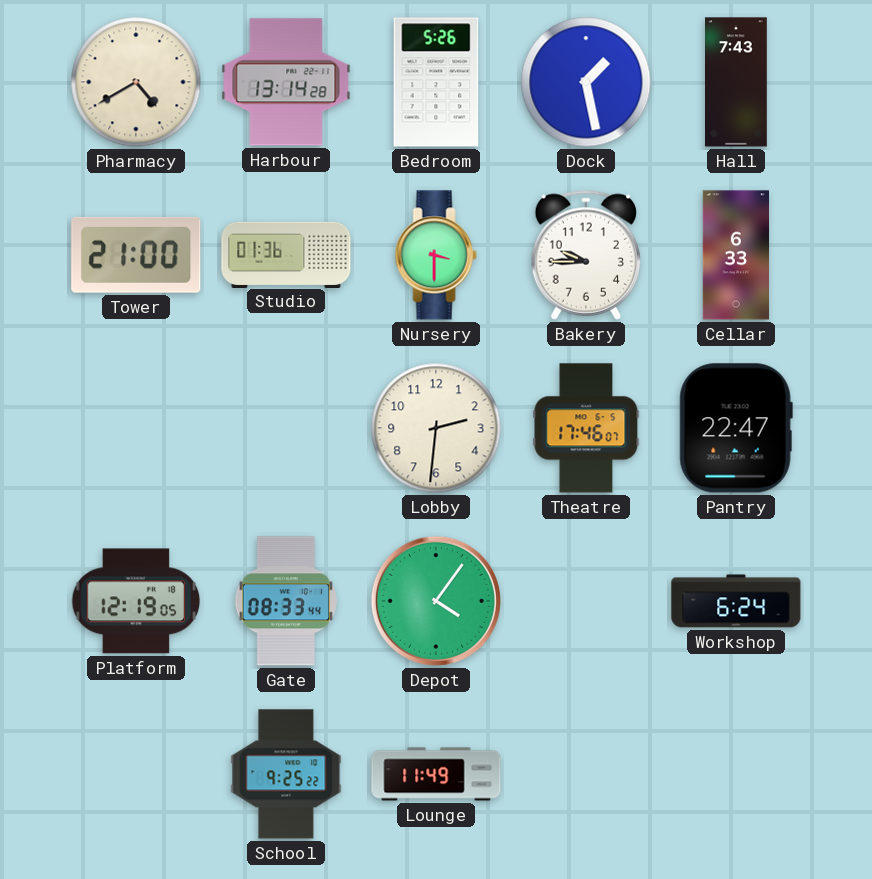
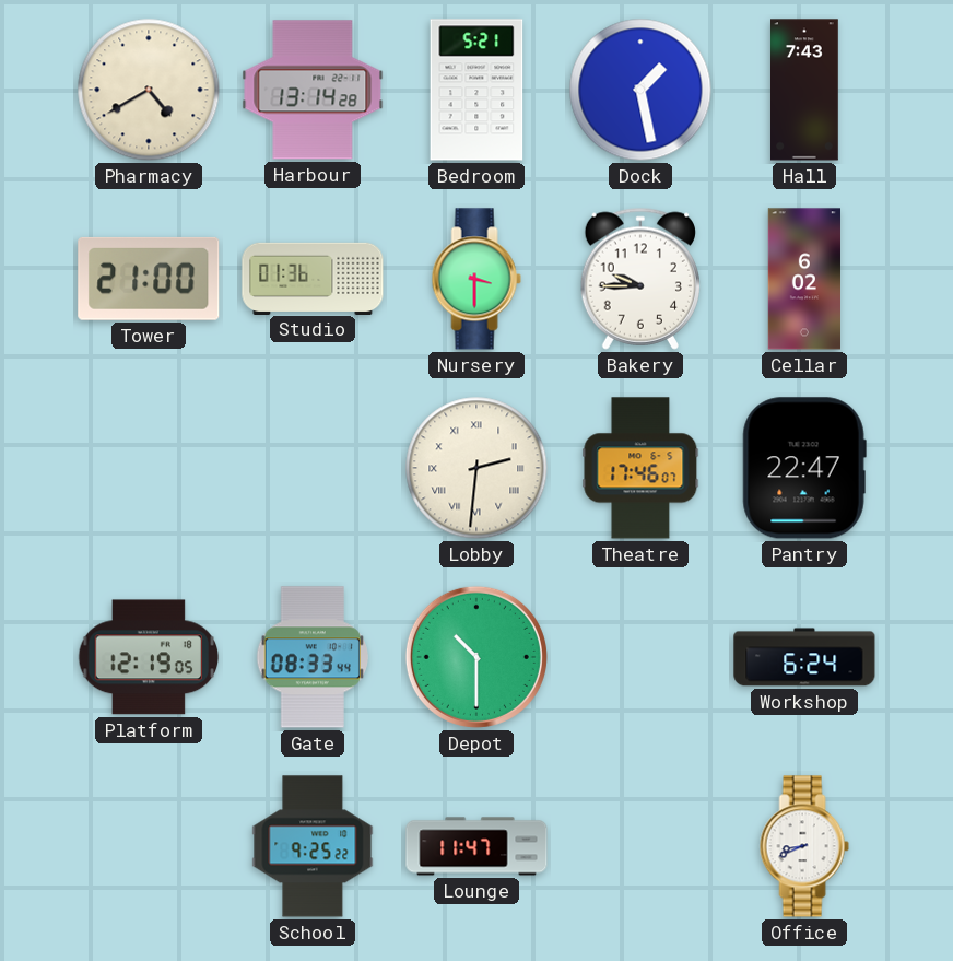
Bedroom: 5:26 -> 5:21
Cellar: 6:33 -> 6:02
Lobby numerals: Arabic -> Roman
Depot: 4:06 -> 10:30
Lounge: 11:49 -> 11:47
Office: none -> 8:41
